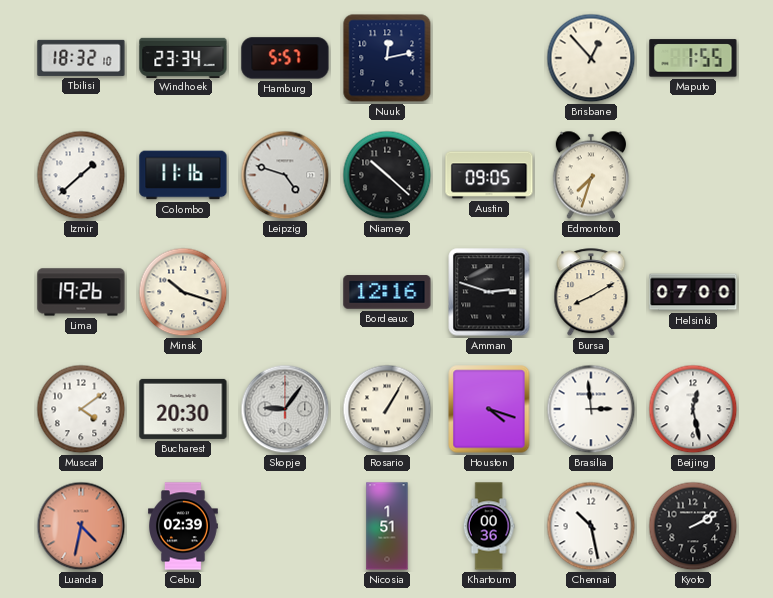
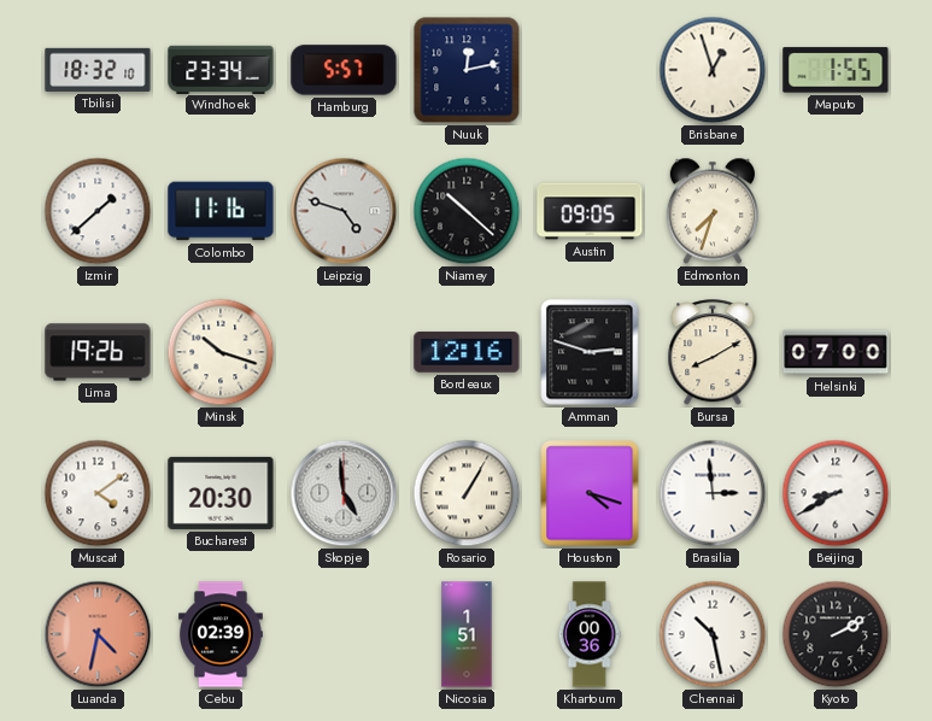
Brisbane: 12:53 -> 12:57
Skopje: 9:06 -> 4:59
Beijing: 12:28 -> 8:40
